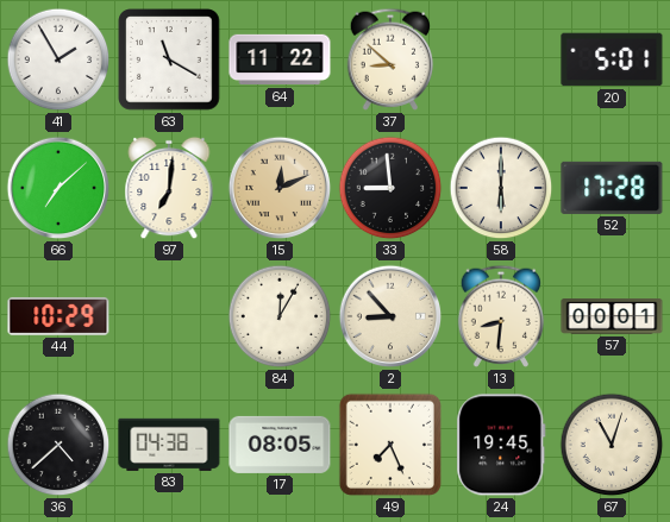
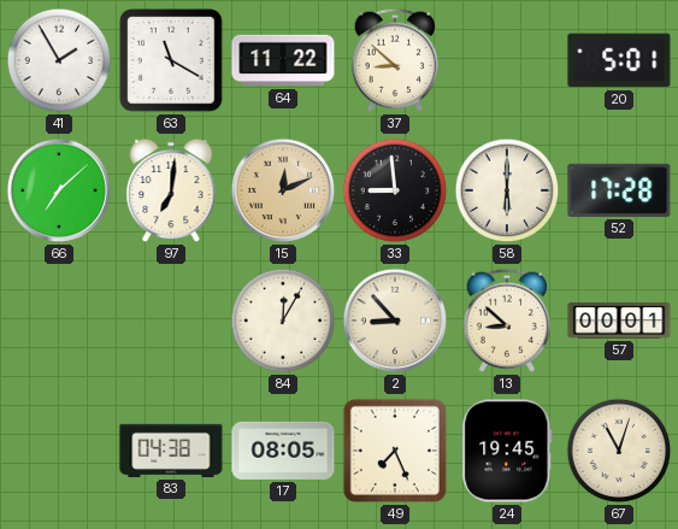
44: 10:29 -> none
13: 8:31 -> 8:52
36: 4:38 -> none
